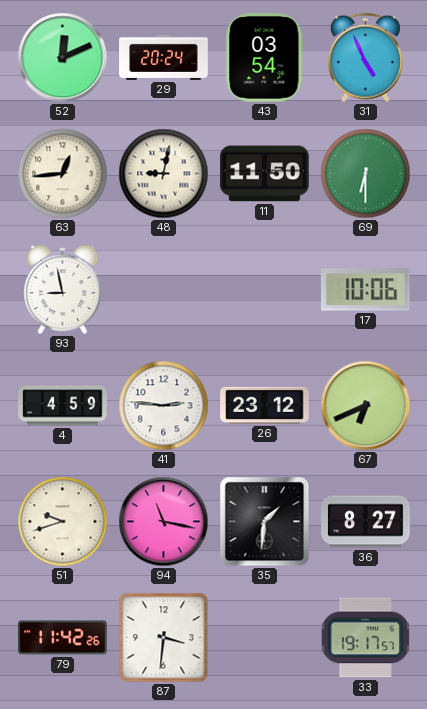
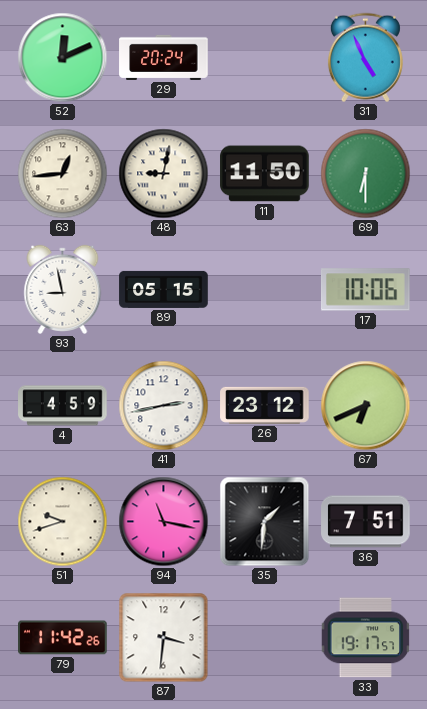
43: 03:54 -> none
89: none -> 05:15
41: 2:46 -> 2:43
36: 8:27 -> 7:51
